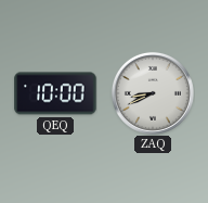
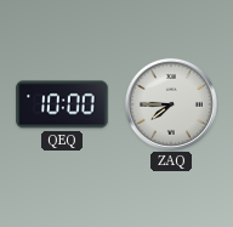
ZAQ: 8:41 -> 7:45
